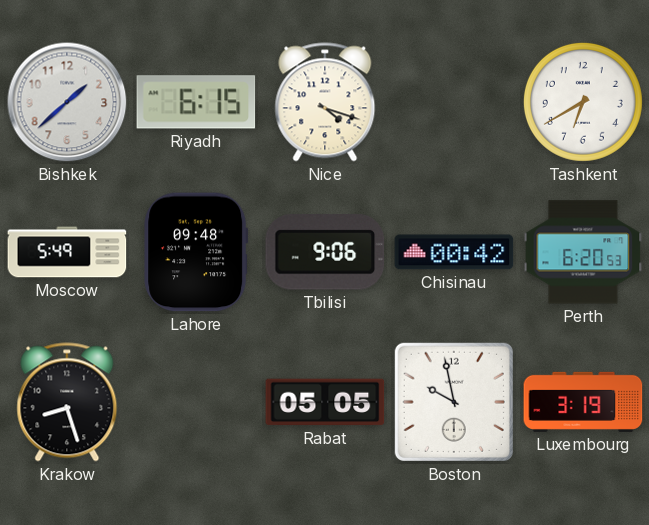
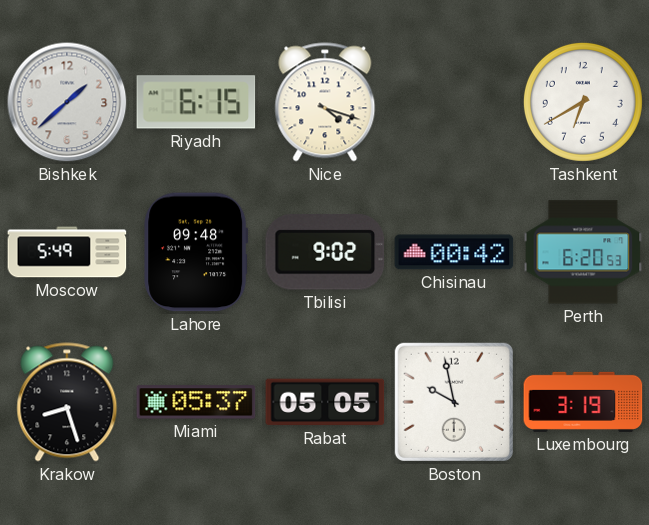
Tbilisi: 9:06 -> 9:02
Miami: none -> 05:37
